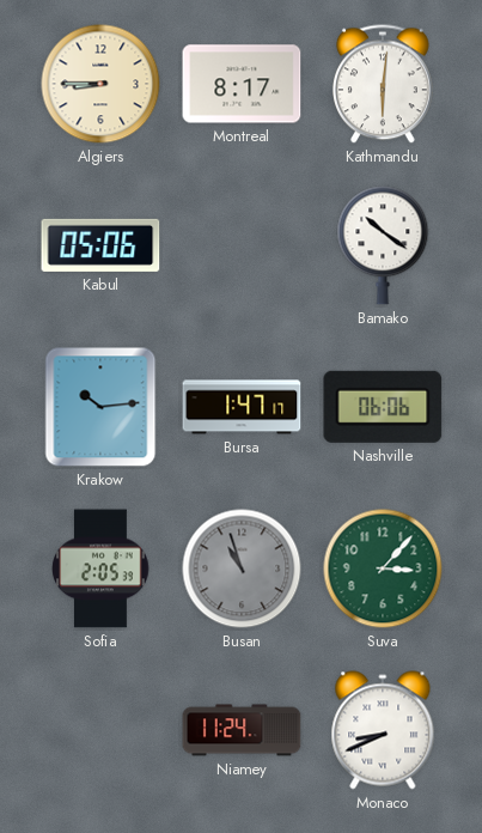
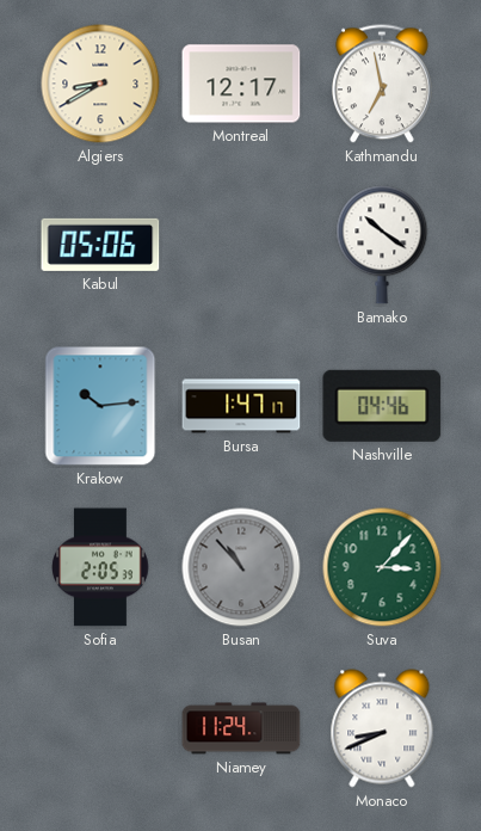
Algiers: 8:45 -> 8:40
Montreal: 8:17 -> 12:17
Kathmandu: 6:01 -> 6:58
Nashville: 06:06 -> 04:46
Busan: 10:57 -> 10:53
